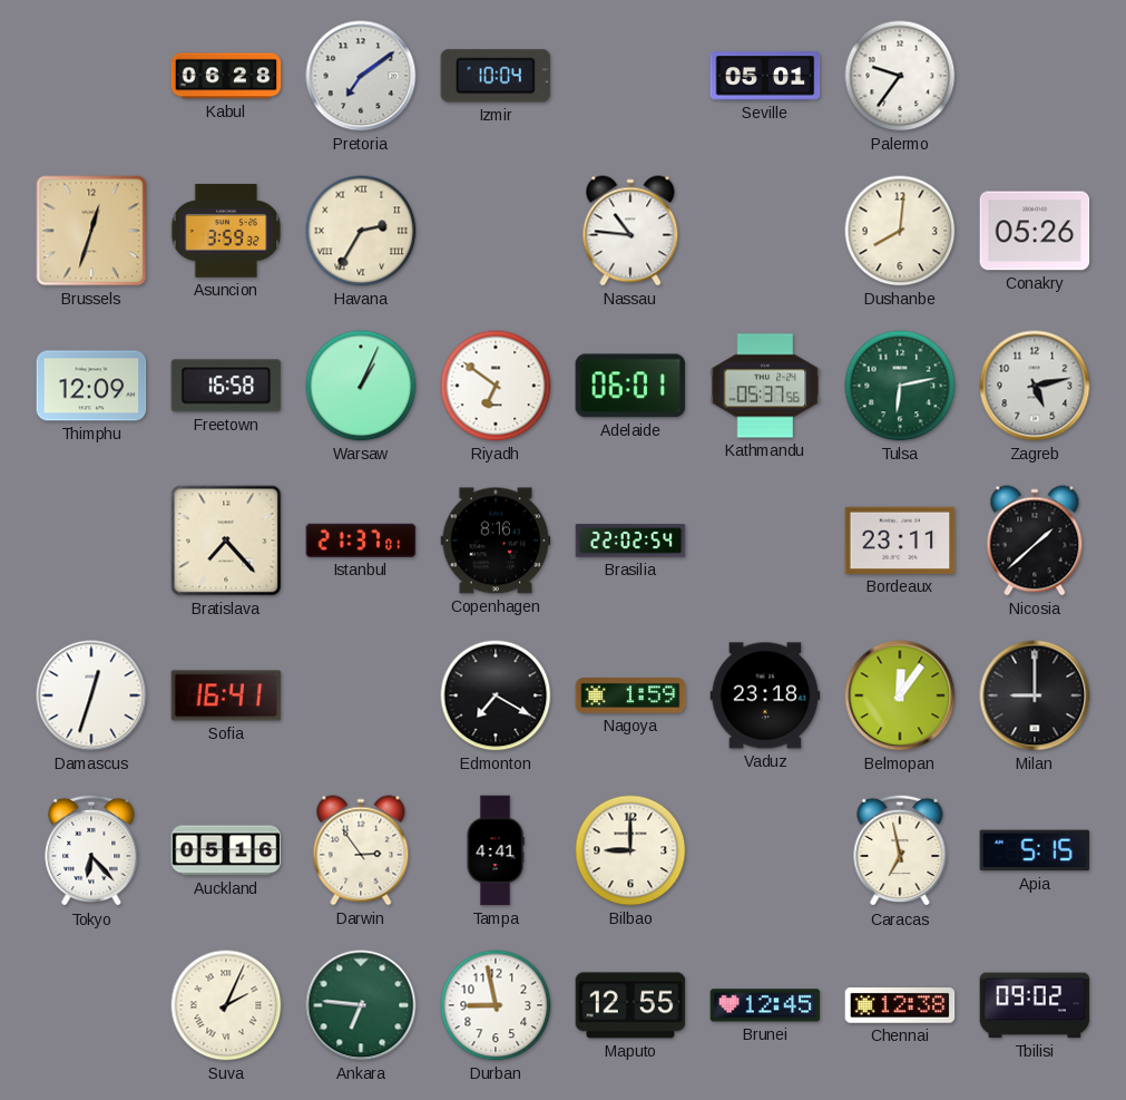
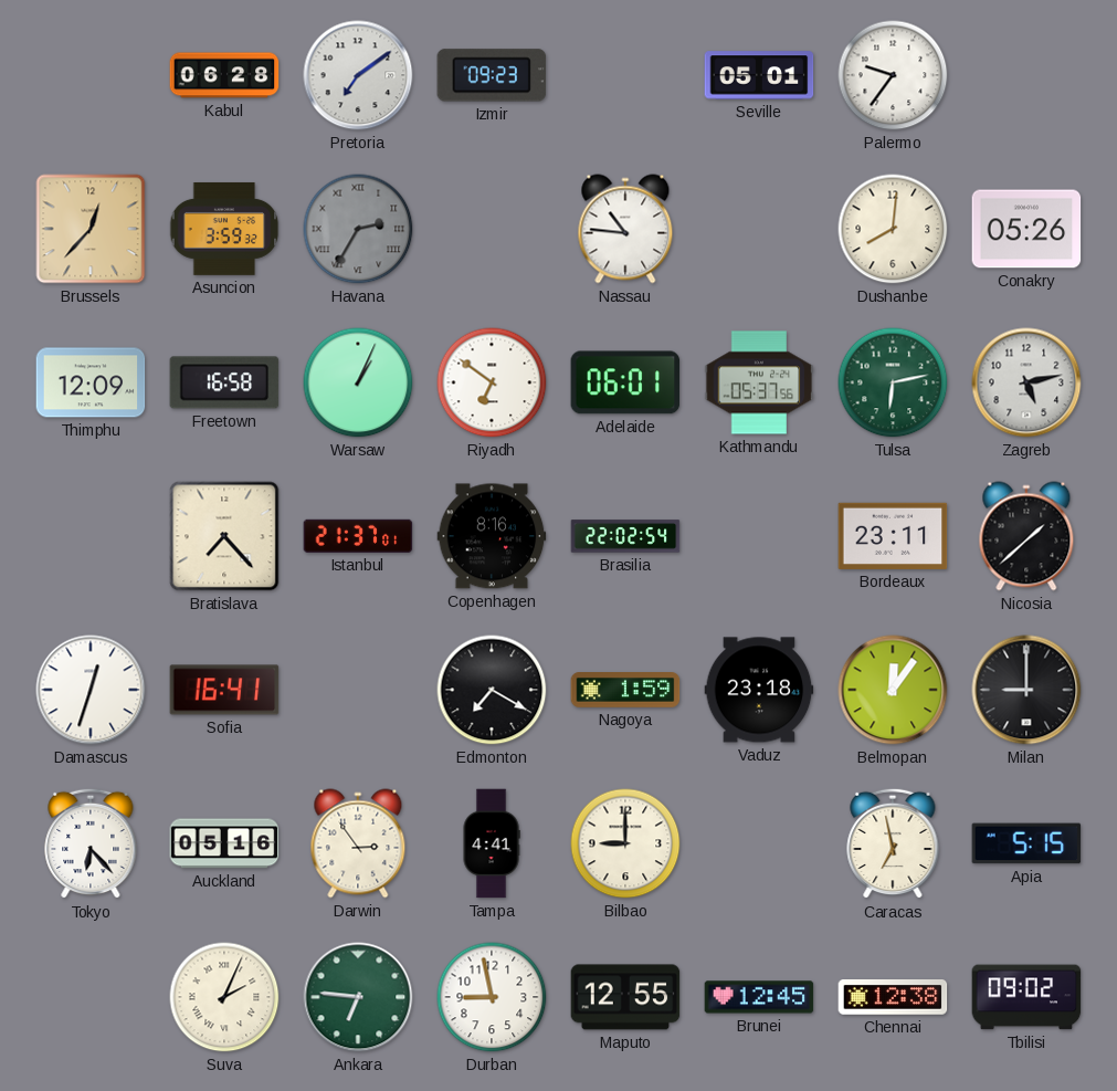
Izmir: 10:04 -> 09:23
Brussels: 12:33 -> 12:37
Havana dial: cream -> grey
